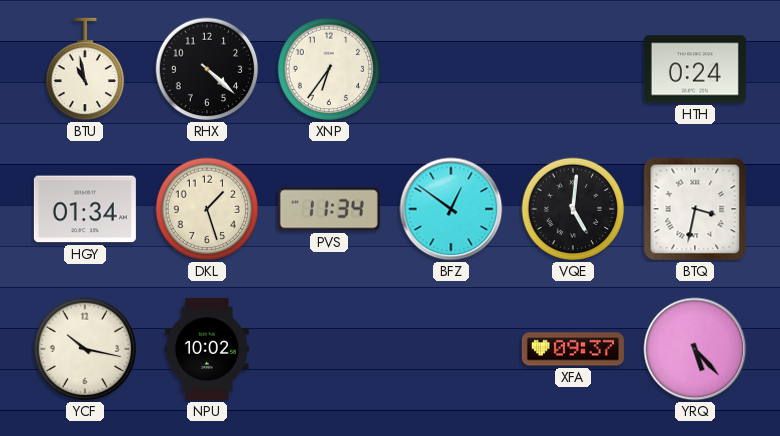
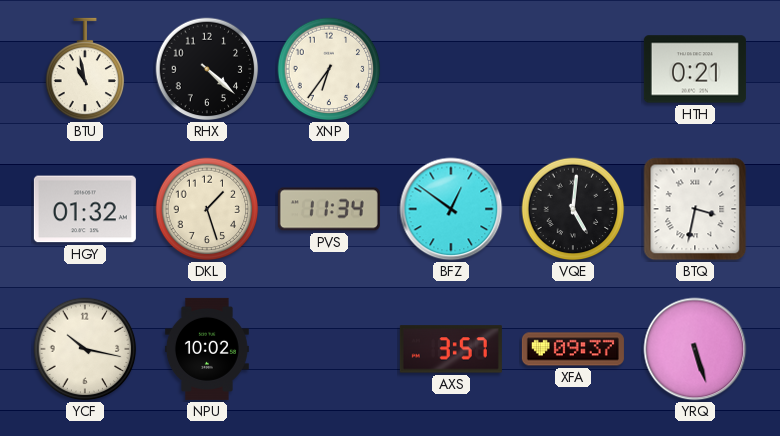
HTH: 0:24 -> 0:21
HGY: 01:34 -> 01:32
AXS: none -> 3:57
YRQ: 5:23 -> 5:27
